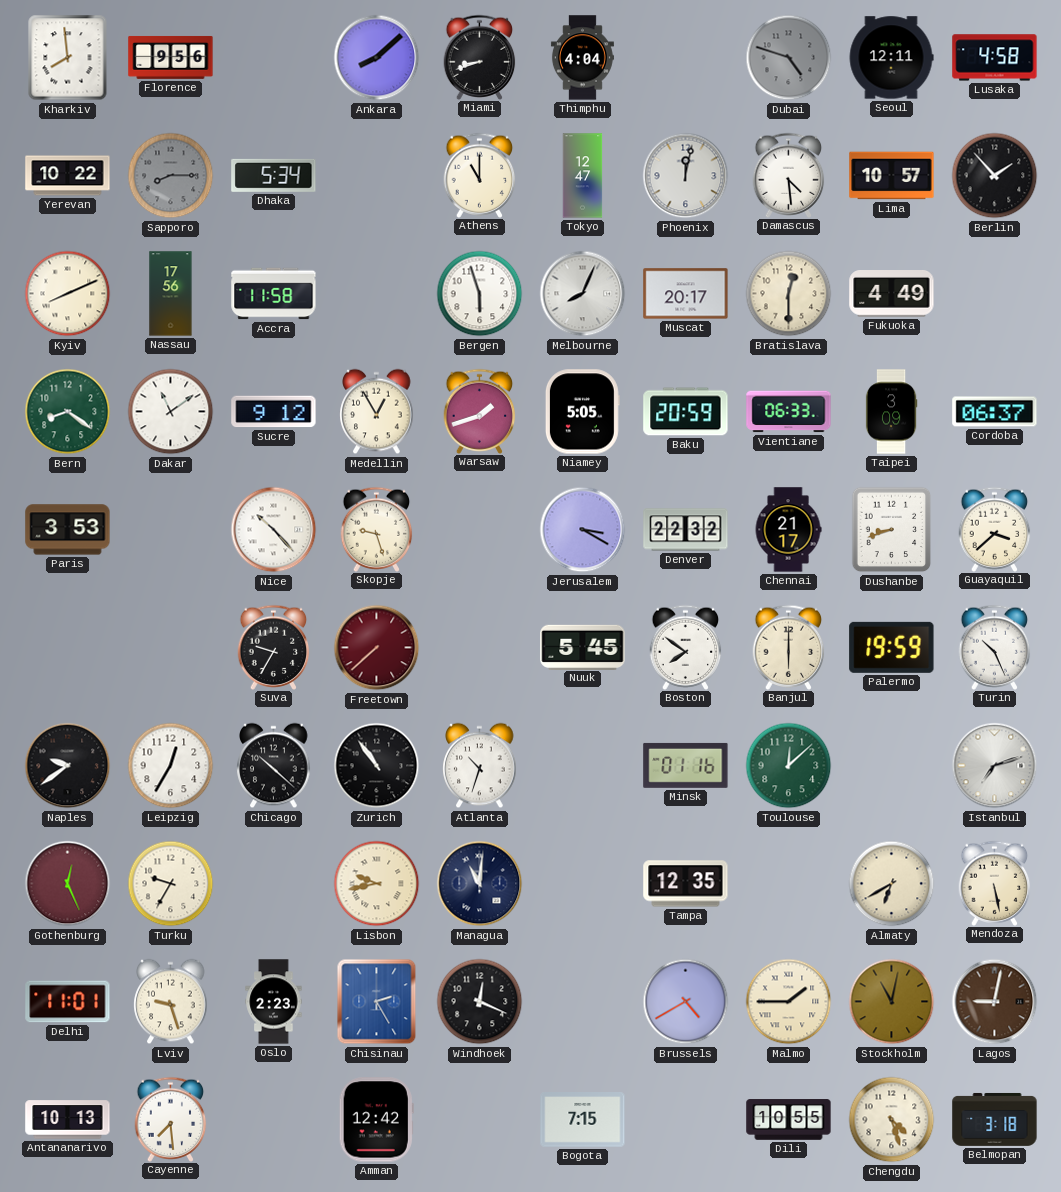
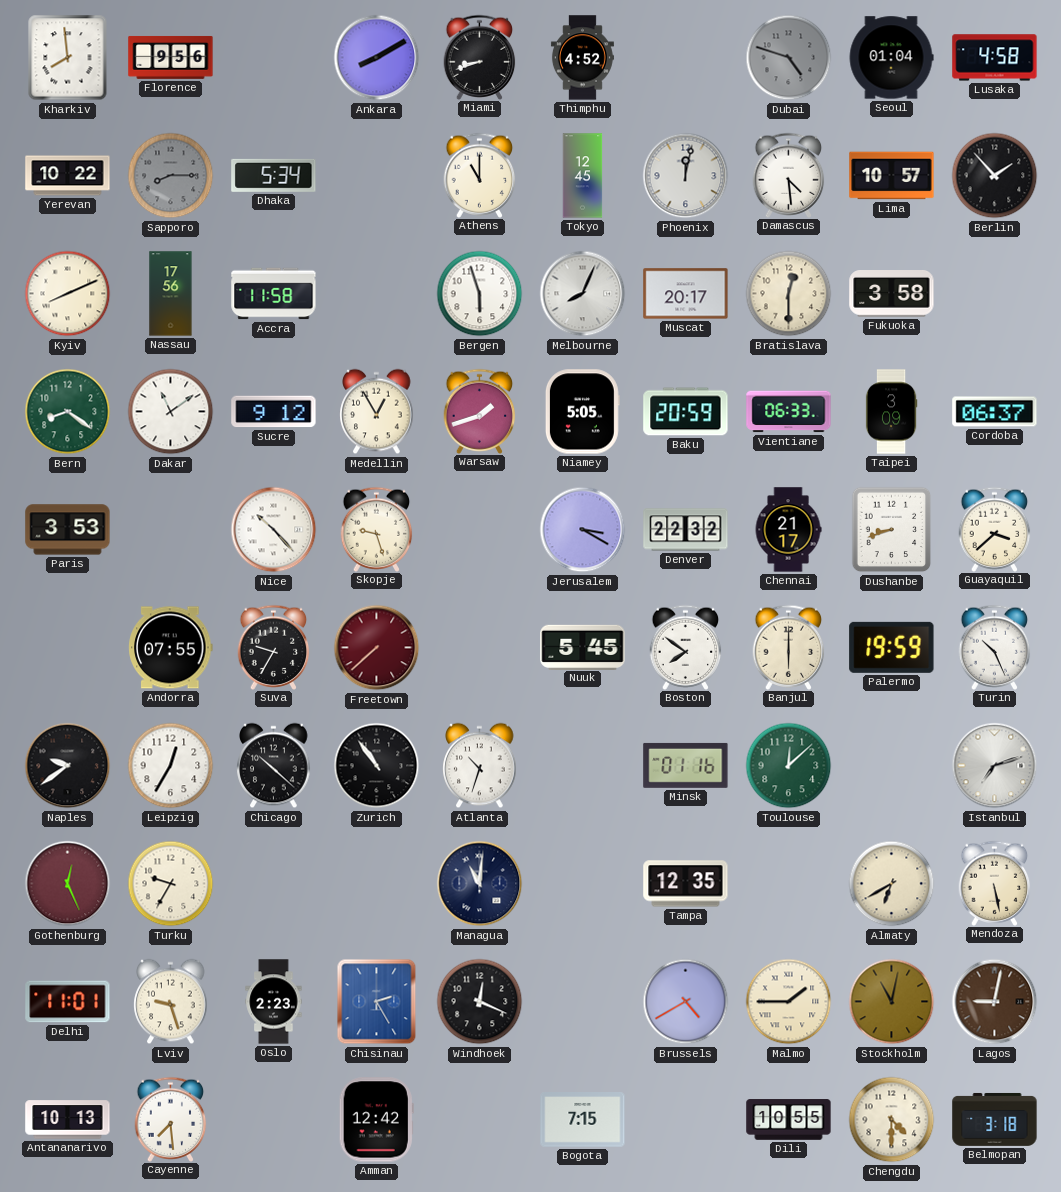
Ankara: 8:08 -> 8:10
Thimphu: 4:04 -> 4:52
Seoul: 12:11 -> 01:04
Tokyo: 12:47 -> 12:45
Fukuoka: 4:49 -> 3:58
Andorra: none -> 07:55
Lisbon: 9:43 -> none
Chengdu: 4:27 -> 4:30
